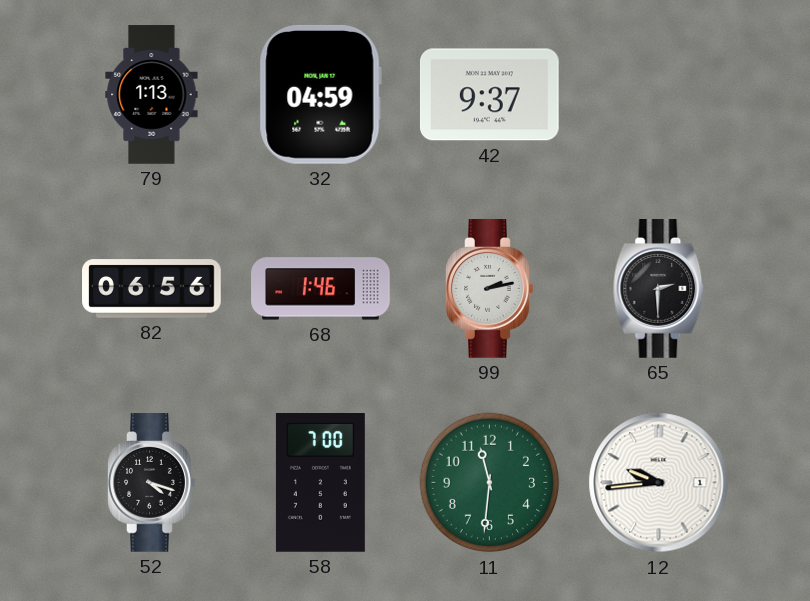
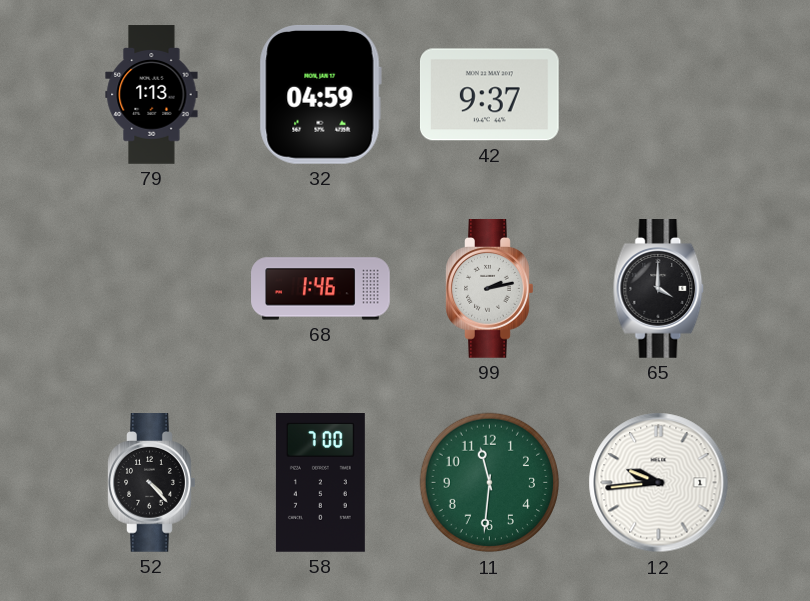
82: 06:56 -> none
65: 2:30 -> 4:00
52: 4:18 -> 4:23
